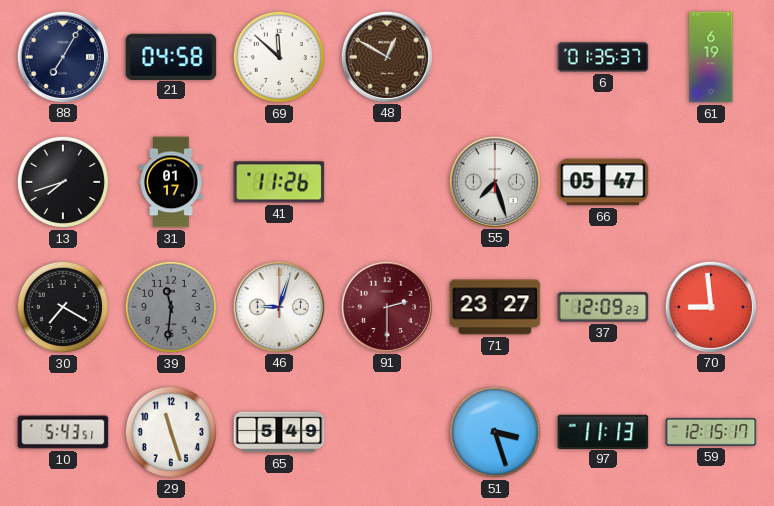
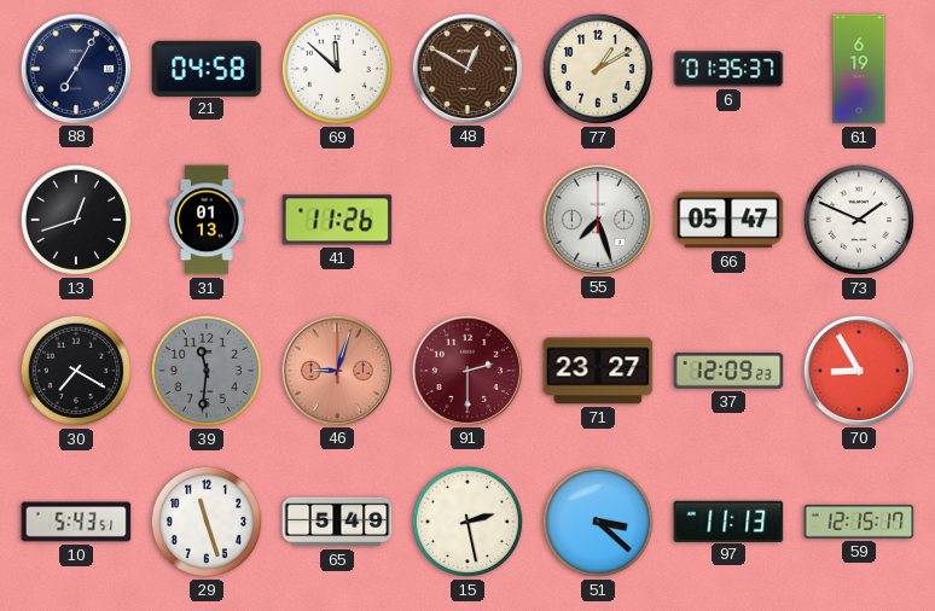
77: none -> 1:10
13: 7:42 -> 12:42
31: 01:17 -> 01:13
73: none -> 1:49
46 dial: white -> salmon
70: 8:59 -> 8:55
15: none -> 2:28
51: 3:27 -> 3:22
